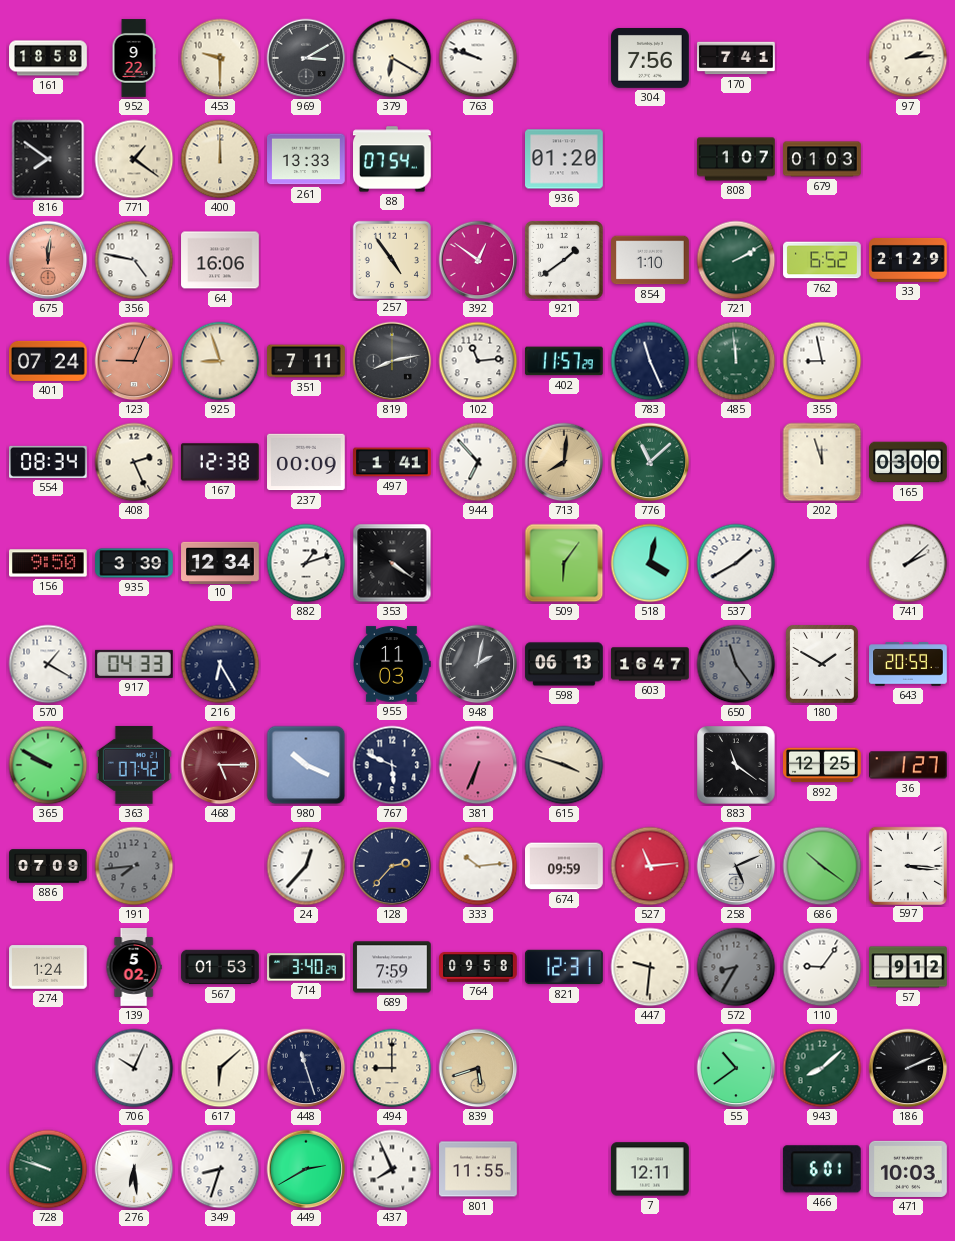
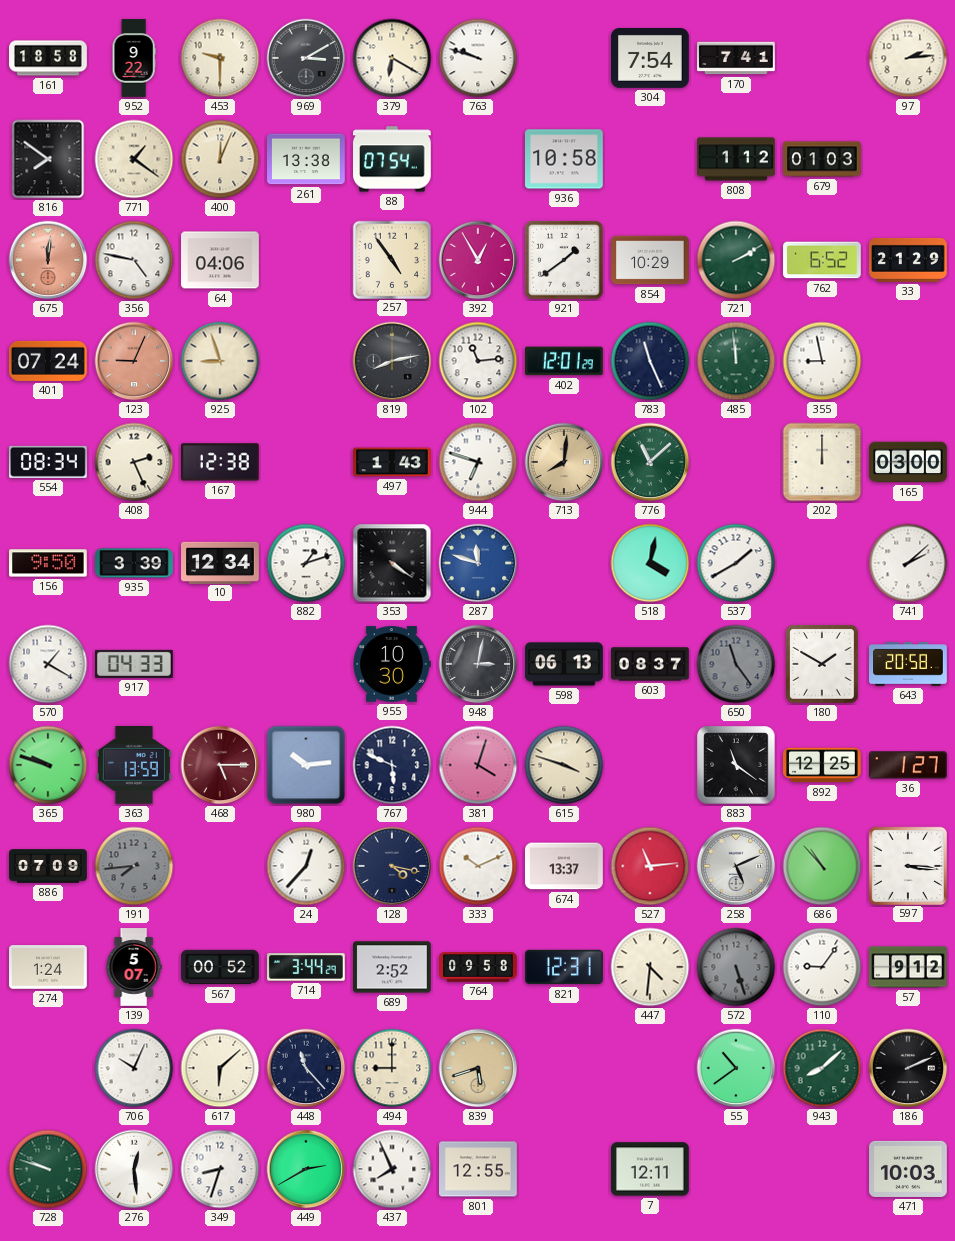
304: 7:56 -> 7:54
400: 12:00 -> 12:04
261: 13:33 -> 13:38
936: 01:20 -> 10:58
808: 1:07 -> 1:12
64: 16:06 -> 04:06
392: 12:51 -> 12:55
854: 1:10 -> 10:29
351: 7:11 -> none
402: 11:57 -> 12:01
237: 00:09 -> none
497: 1:41 -> 1:43
944: 6:53 -> 6:48
202: 11:57 -> 12:00
287: none -> 11:48
509: 6:06 -> none
216: 6:25 -> none
955: 11:03 -> 10:30
948: 2:02 -> 3:02
603: 16:47 -> 08:37
643: 20:59 -> 20:58
365: 9:50 -> 9:48
363: 07:42 -> 13:59
980: 10:19 -> 10:14
381: 6:34 -> 4:03
128: 2:37 -> 4:17
333: 10:14 -> 10:11
674: 09:59 -> 13:37
686: 10:21 -> 10:53
139: 5:02 -> 5:07
567: 01:53 -> 00:52
714: 3:40 -> 3:44
689: 7:59 -> 2:52
447: 9:31 -> 4:31
572: 8:35 -> 5:27
448: 11:27 -> 11:23
276: 6:29 -> 12:29
801: 11:55 -> 12:55
466: 6:01 -> none
